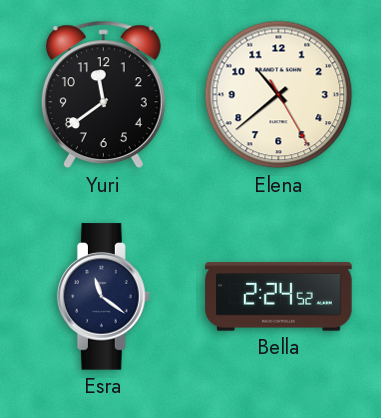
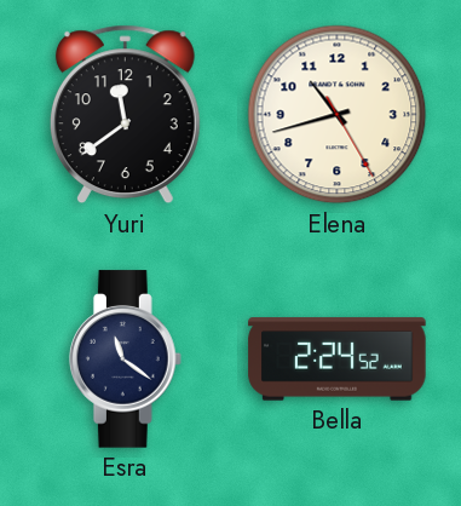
Elena: 10:38 -> 10:42
